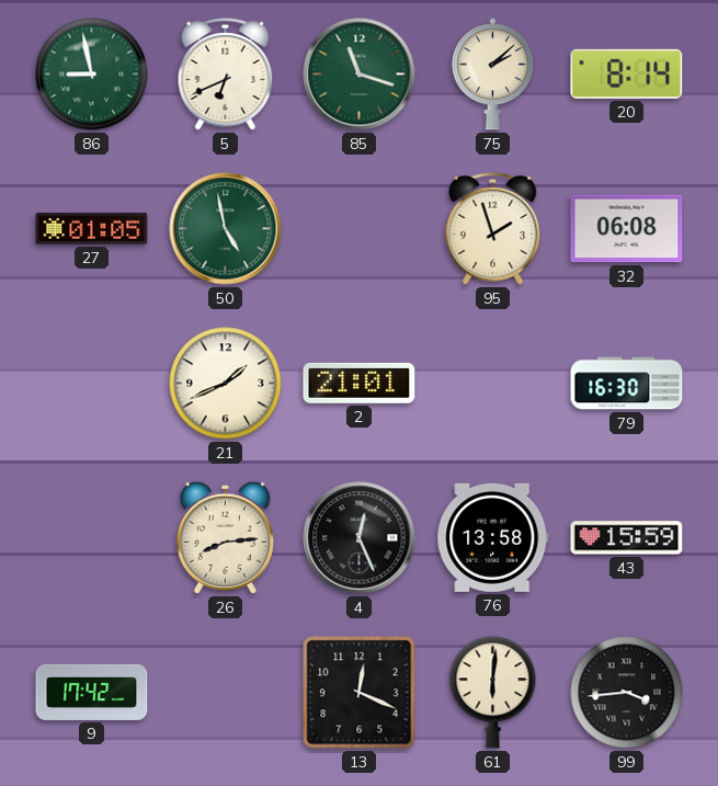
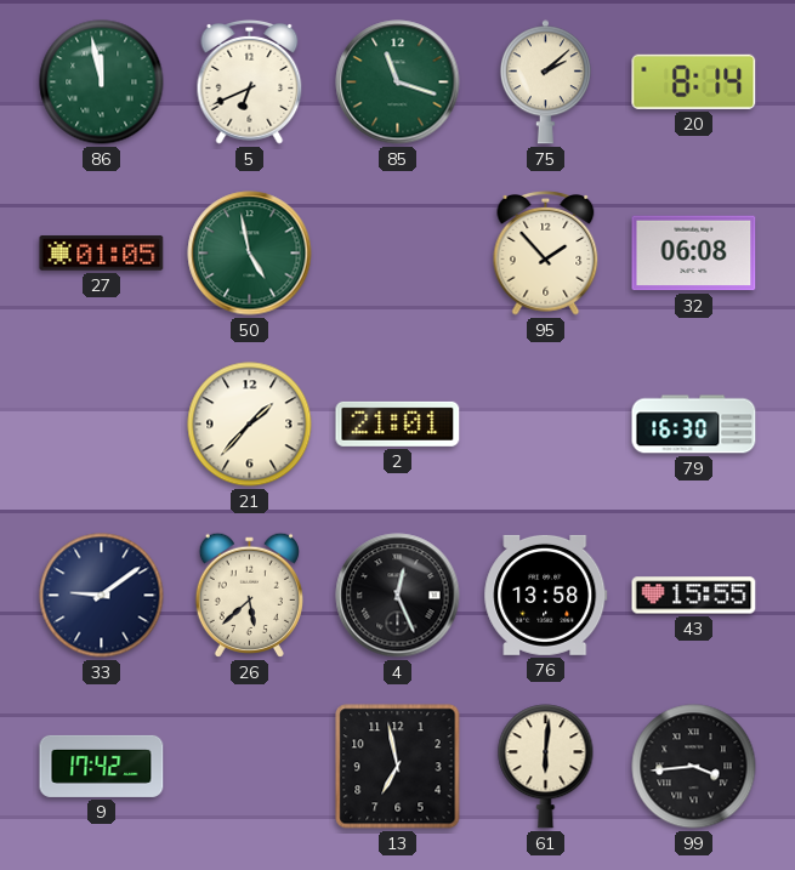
86: 8:58 -> 11:58
95: 1:57 -> 1:53
21: 1:41 -> 1:37
33: none -> 9:09
26: 8:14 -> 5:38
43: 15:59 -> 15:55
13: 12:19 -> 6:58
